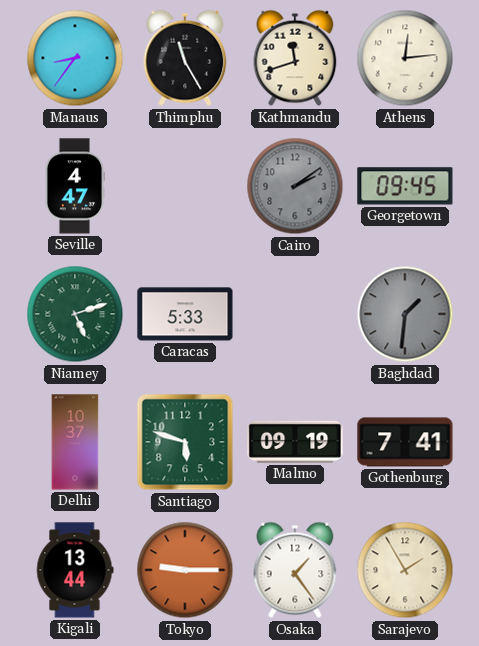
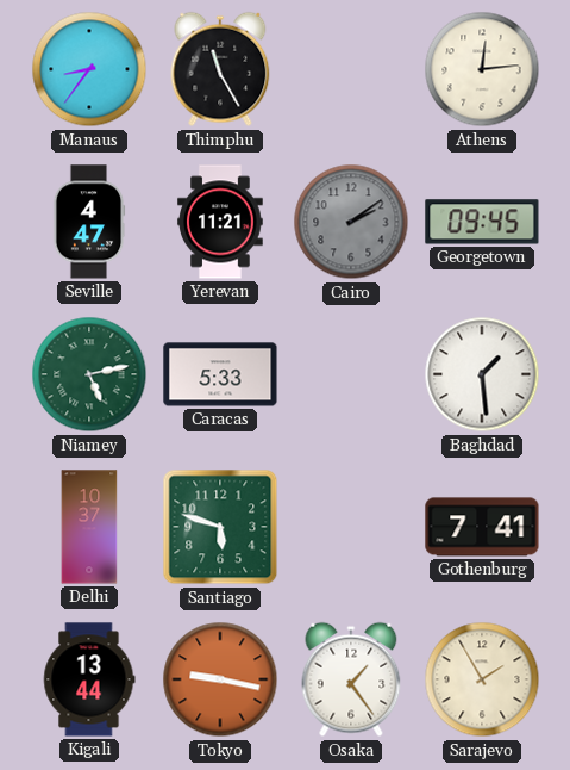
Kathmandu: 11:42 -> none
Yerevan: none -> 11:21
Niamey: 5:12 -> 5:13
Baghdad: 1:31 -> 1:29
Baghdad dial: grey -> white
Malmo: 09:19 -> none
Tokyo: 9:15 -> 9:17
